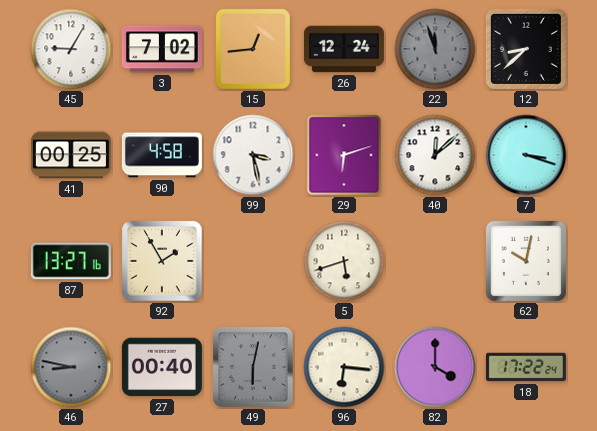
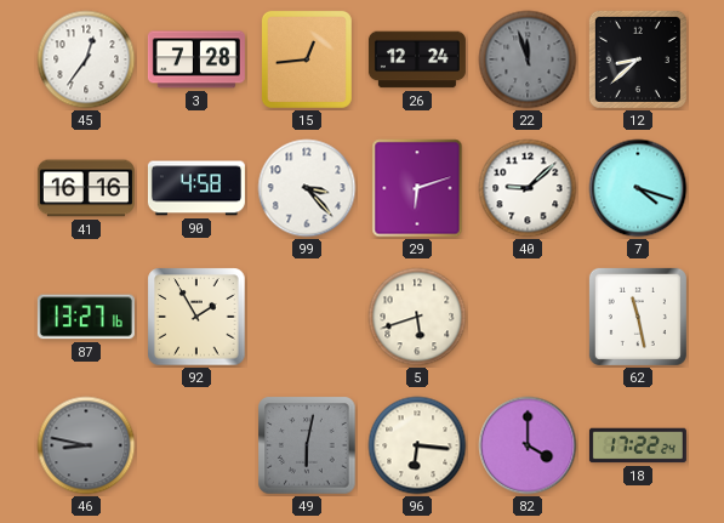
45: 9:05 -> 12:36
3: 7:02 -> 7:28
41: 00:25 -> 16:16
99: 3:28 -> 3:23
40: 12:08 -> 9:08
7: 3:18 -> 4:18
62: 10:02 -> 11:28
27: 00:40 -> none
